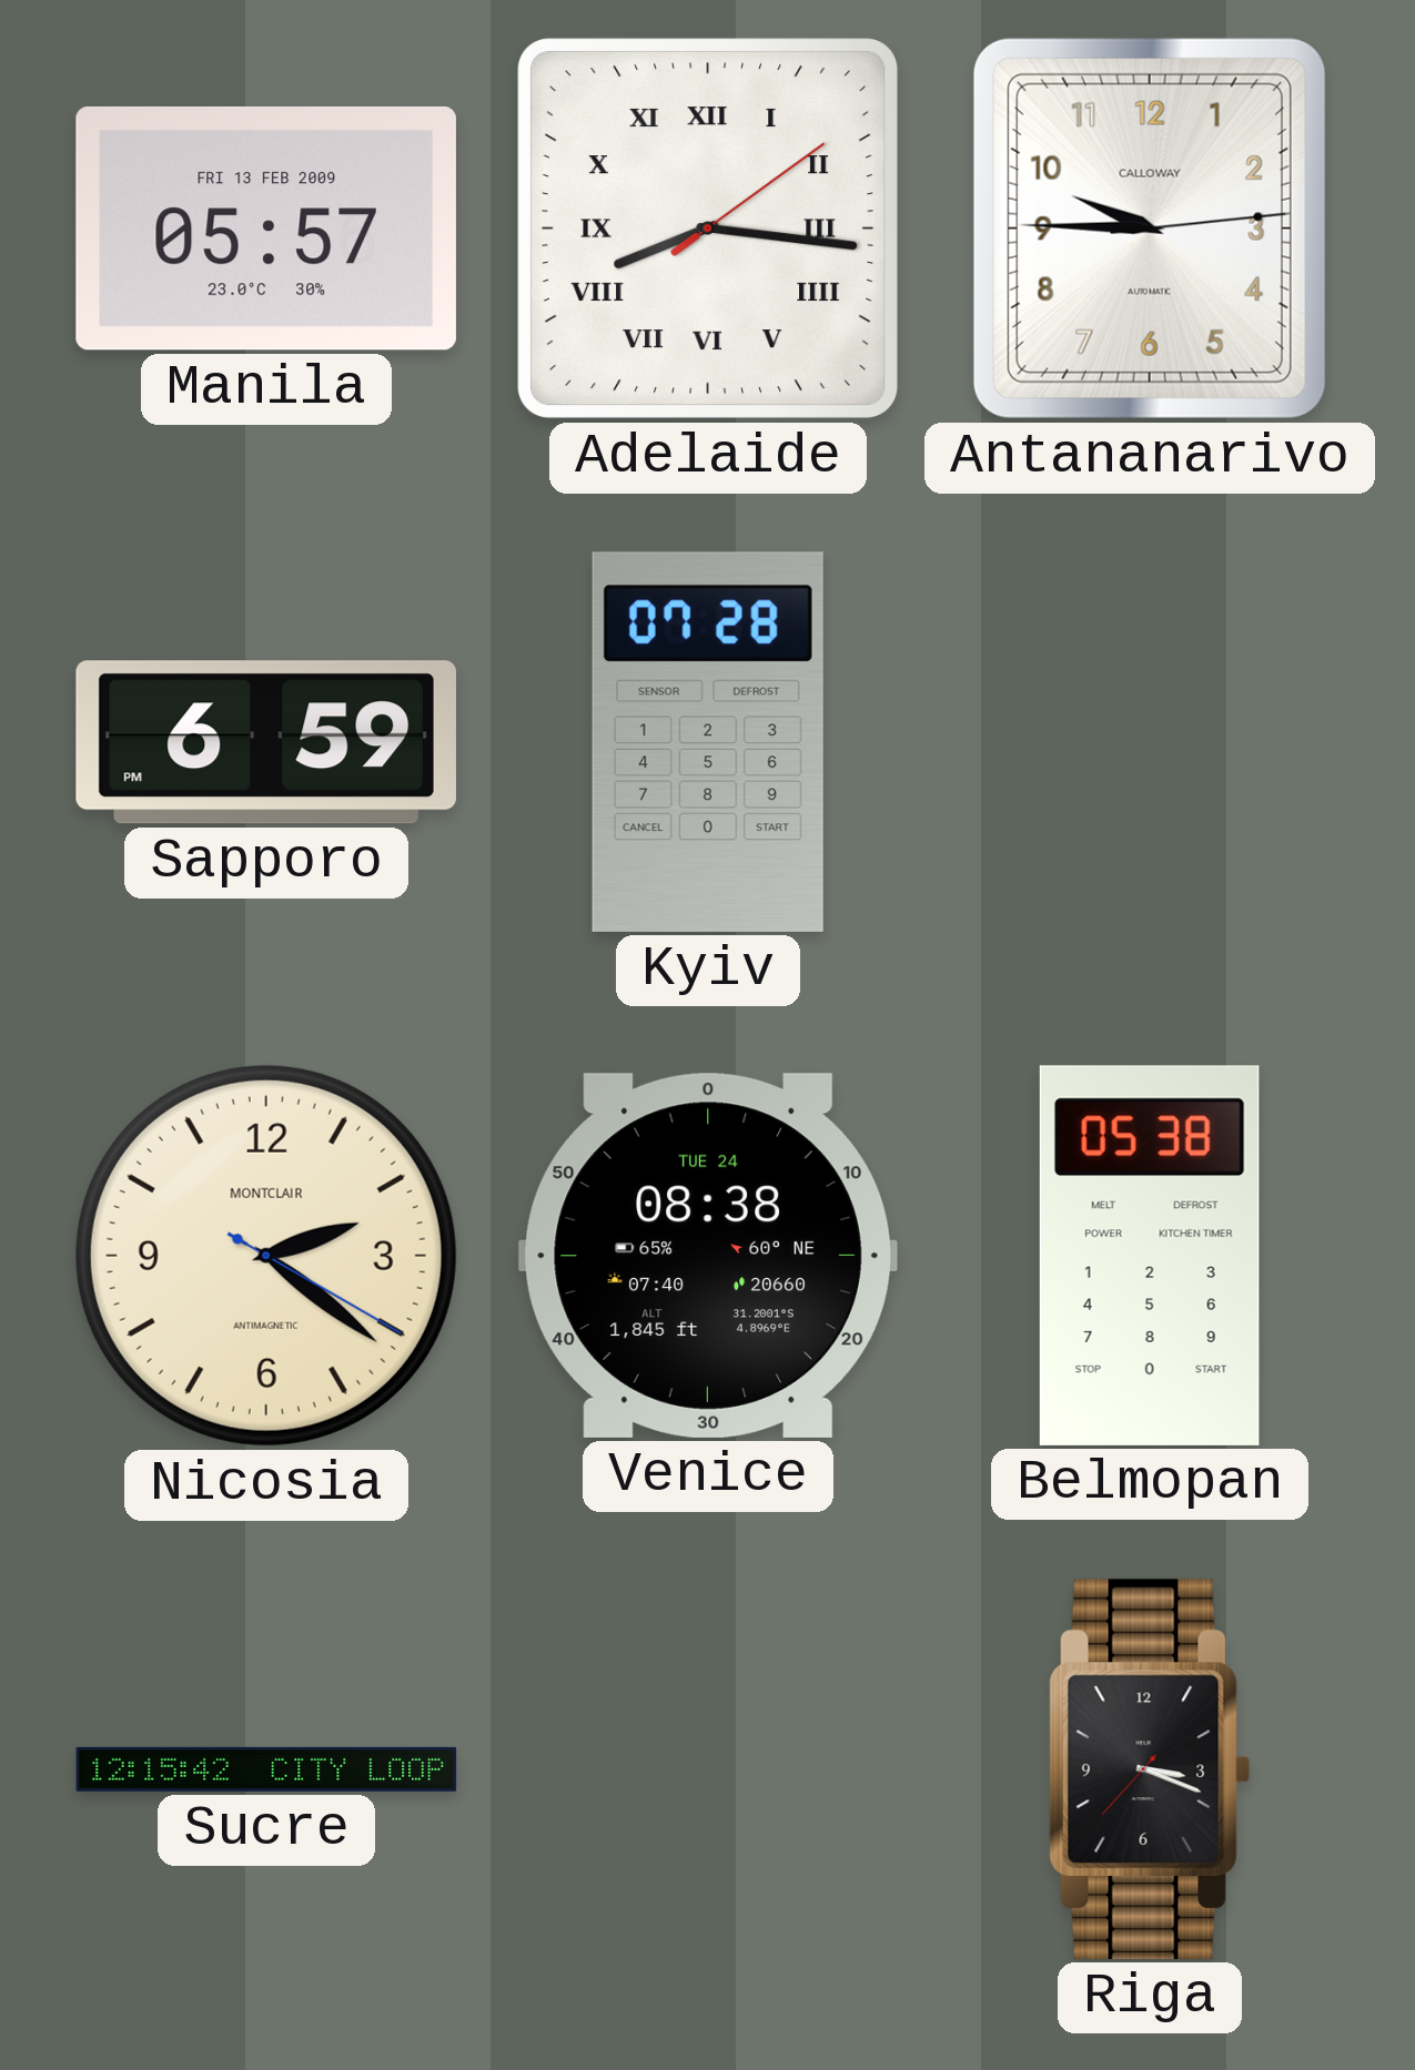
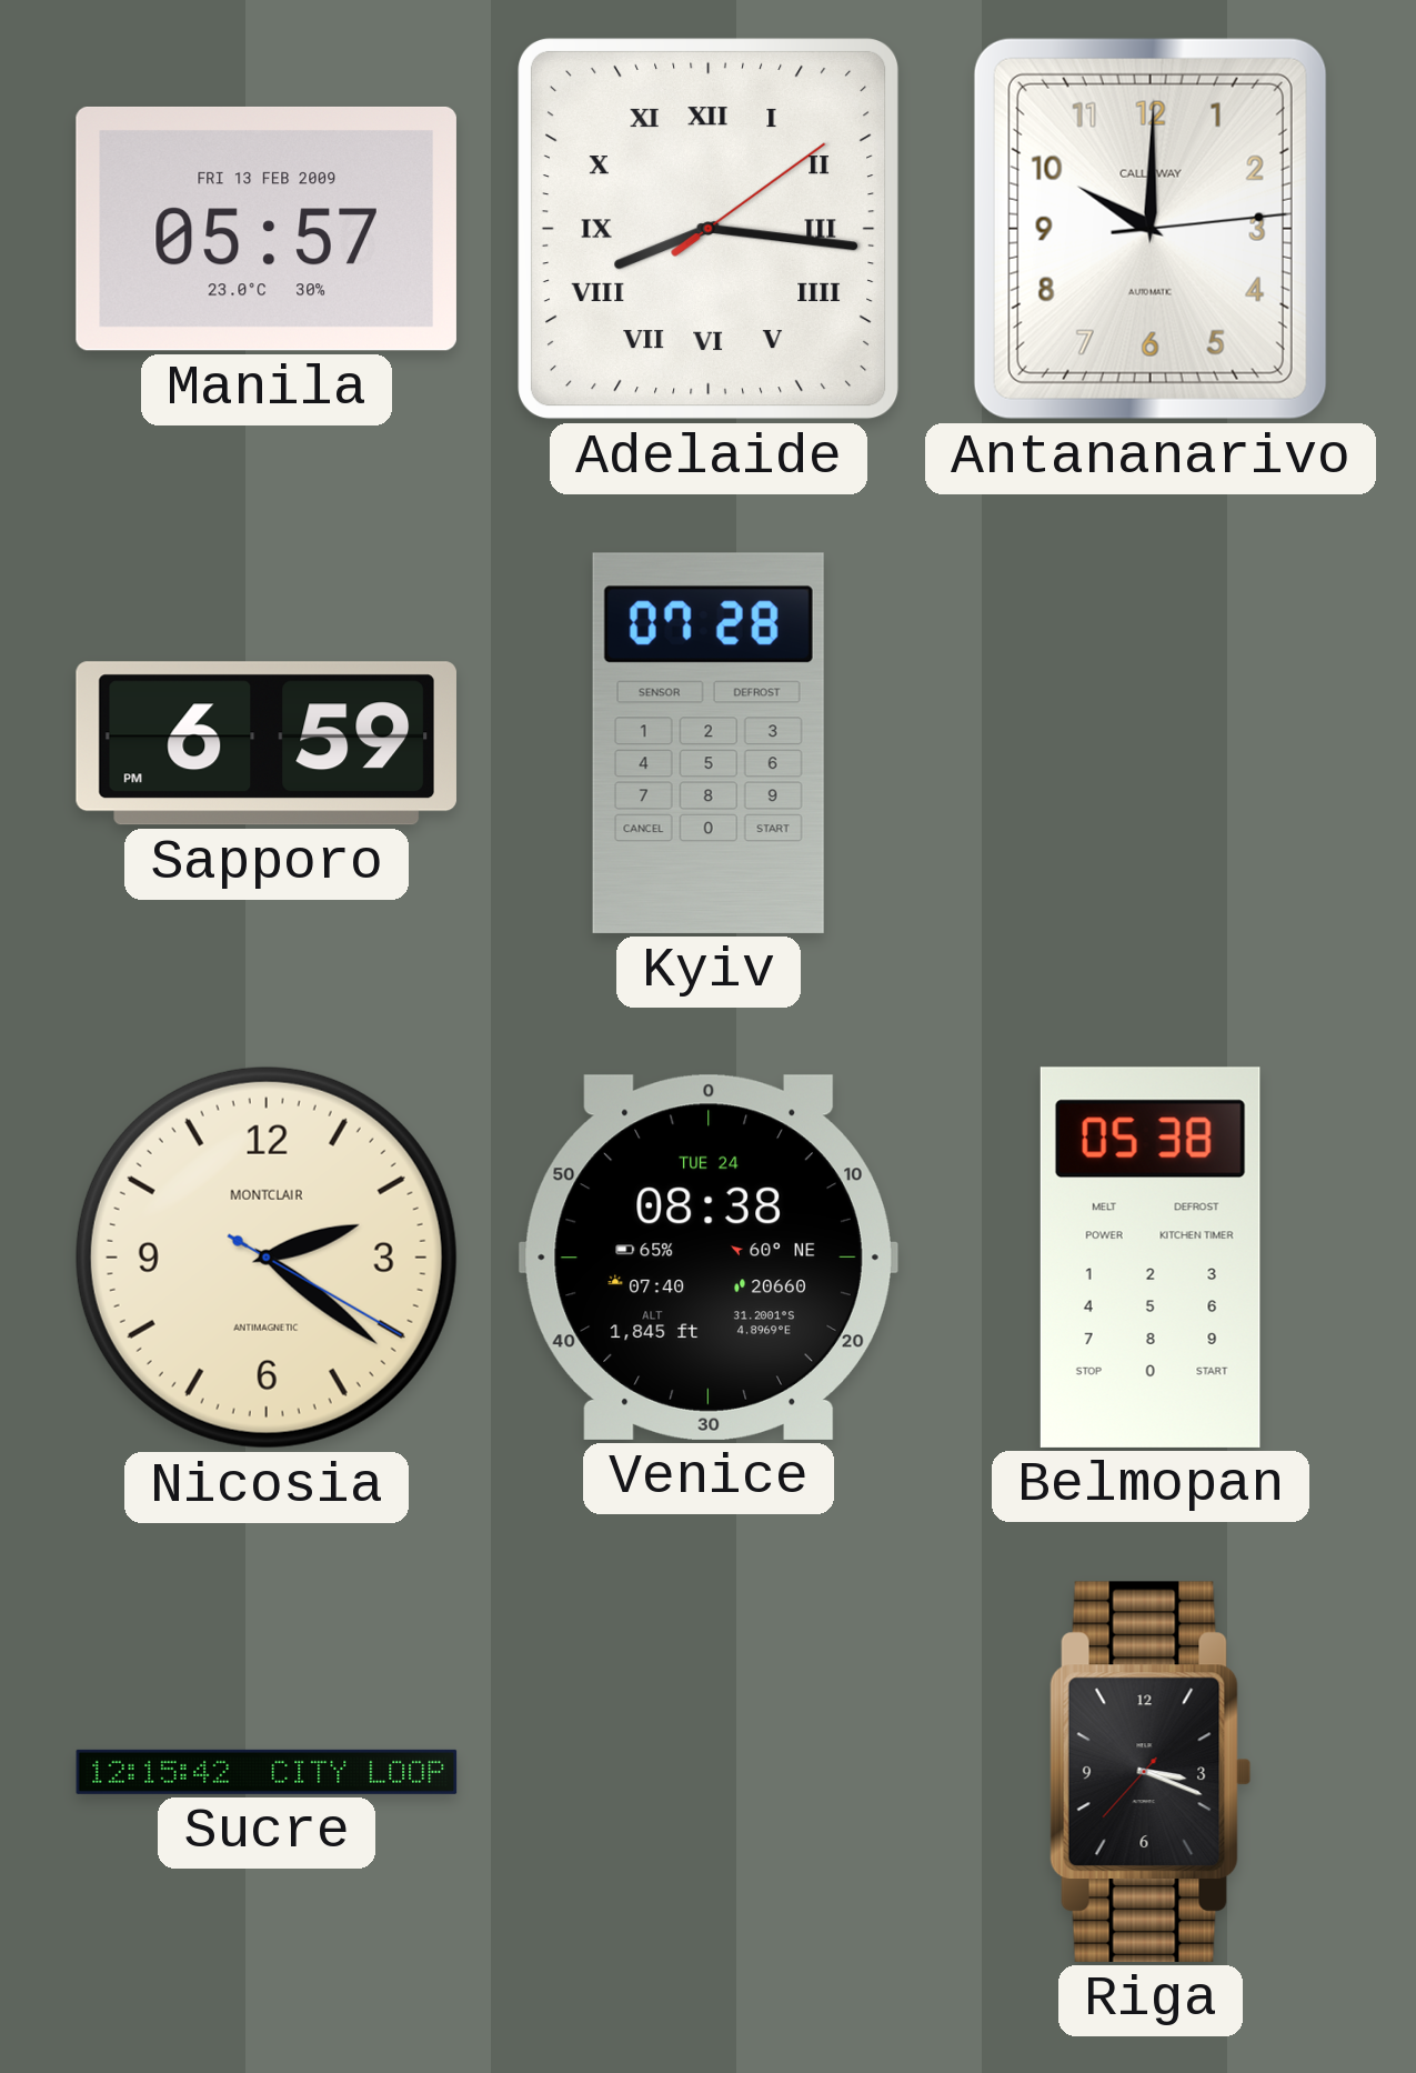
Antananarivo: 9:45 -> 10:00
